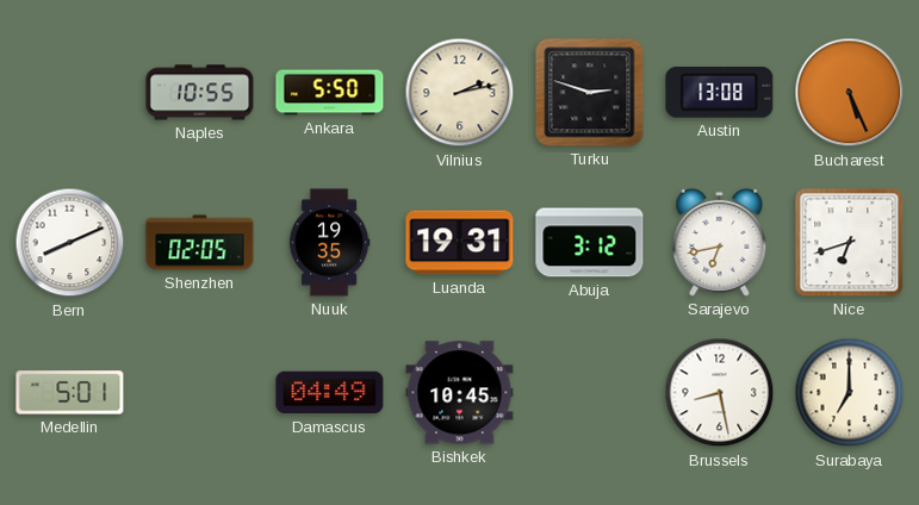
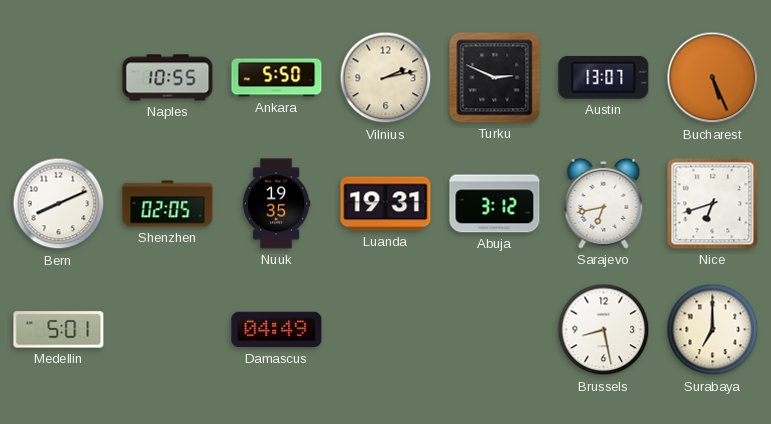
Turku: 2:48 -> 2:49
Austin: 13:08 -> 13:07
Bishkek: 10:45 -> none
